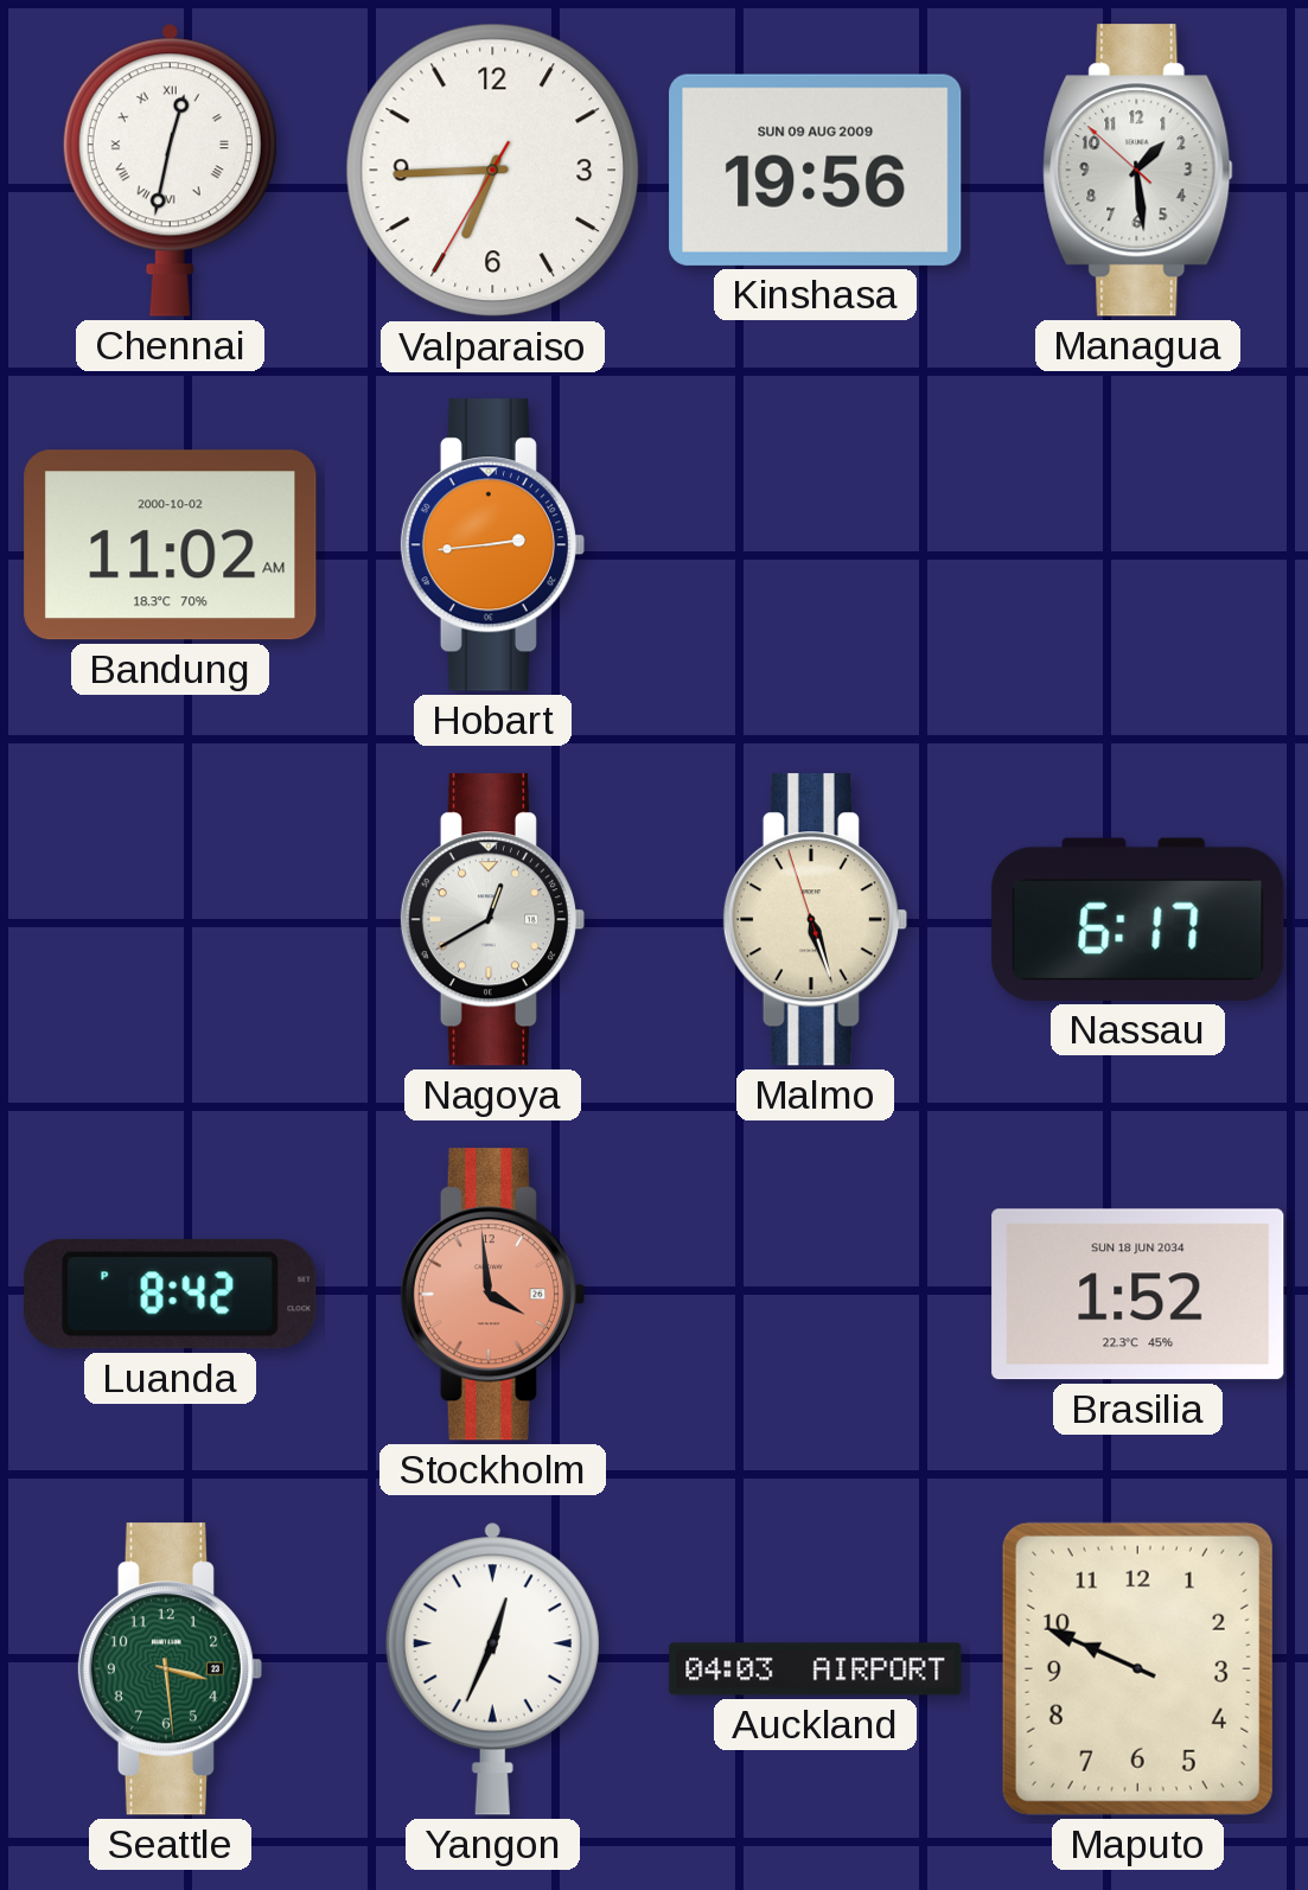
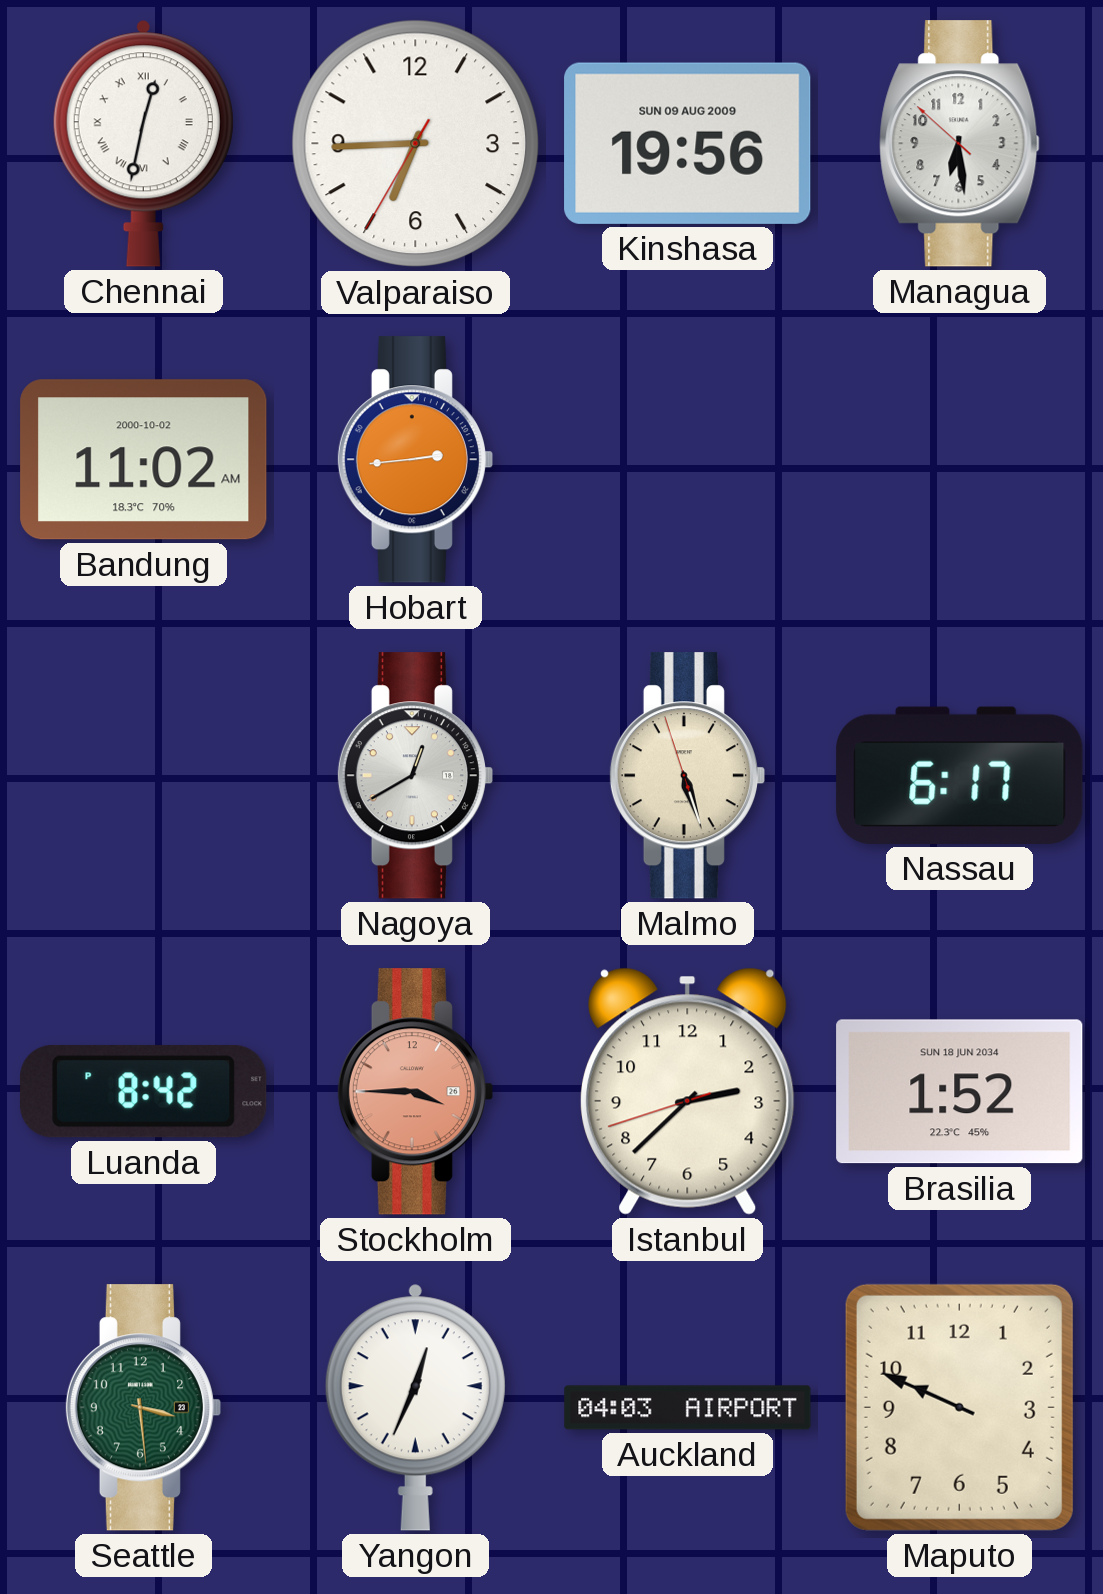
Managua: 1:28 -> 6:28
Stockholm: 3:59 -> 3:45
Istanbul: none -> 2:37
